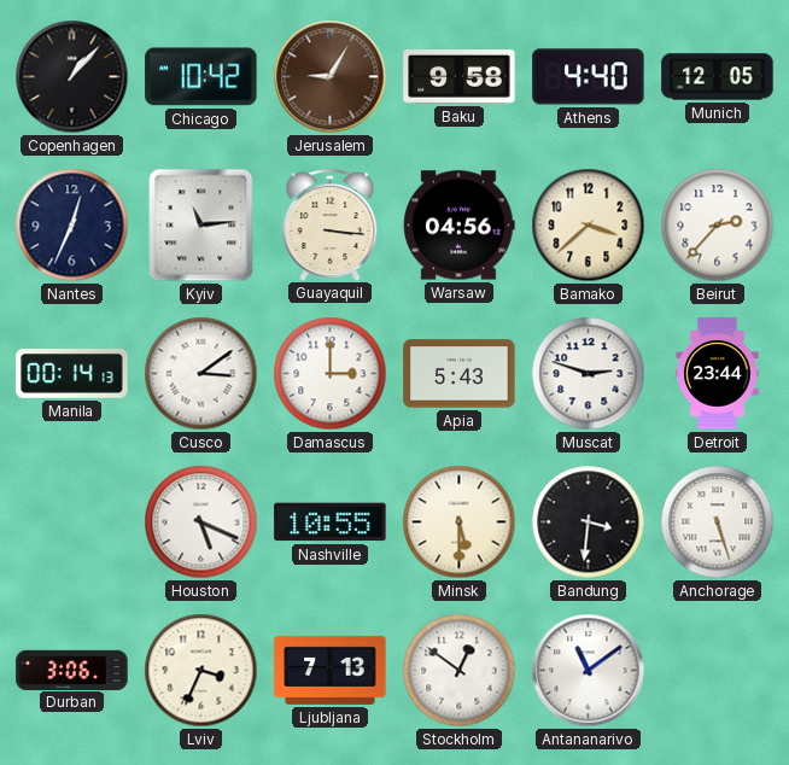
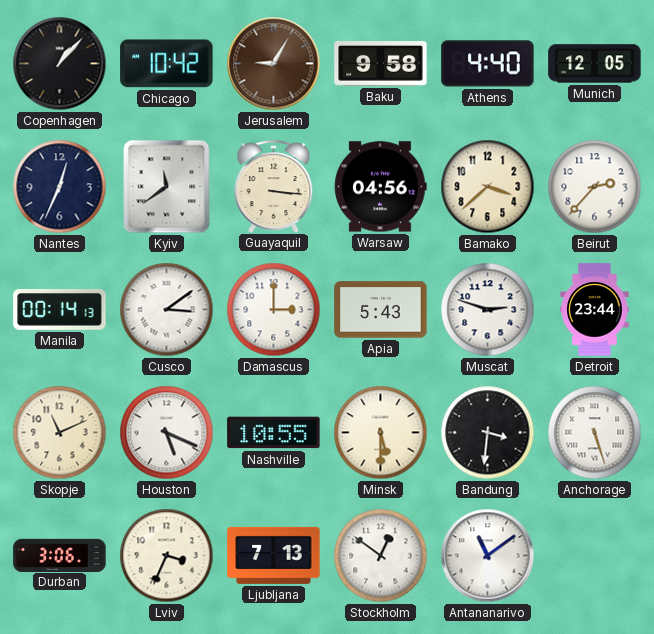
Kyiv: 11:14 -> 11:39
Skopje: none -> 11:11
